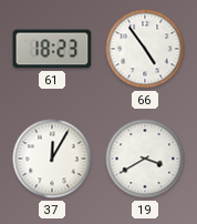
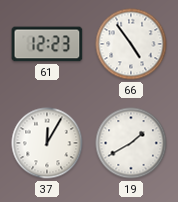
61: 18:23 -> 12:23
19: 3:40 -> 1:40
